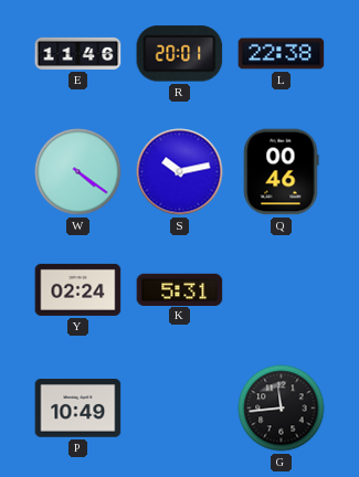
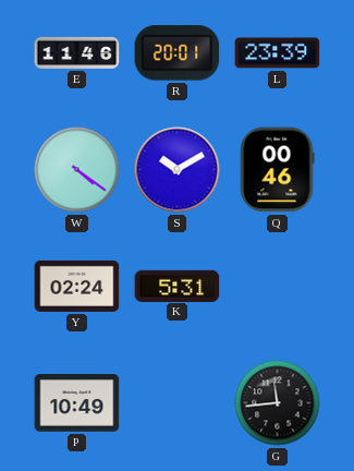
L: 22:38 -> 23:39
S: 10:13 -> 10:10
